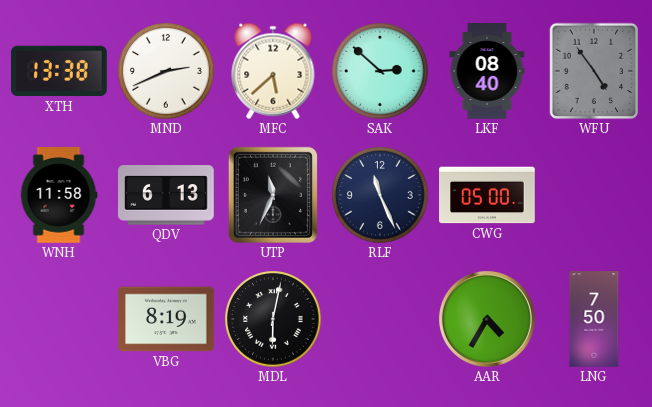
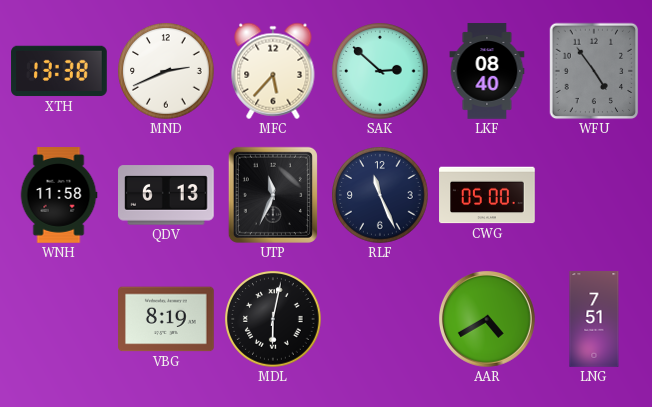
MFC: 5:38 -> 5:37
AAR: 4:35 -> 4:40
LNG: 7:50 -> 7:51
